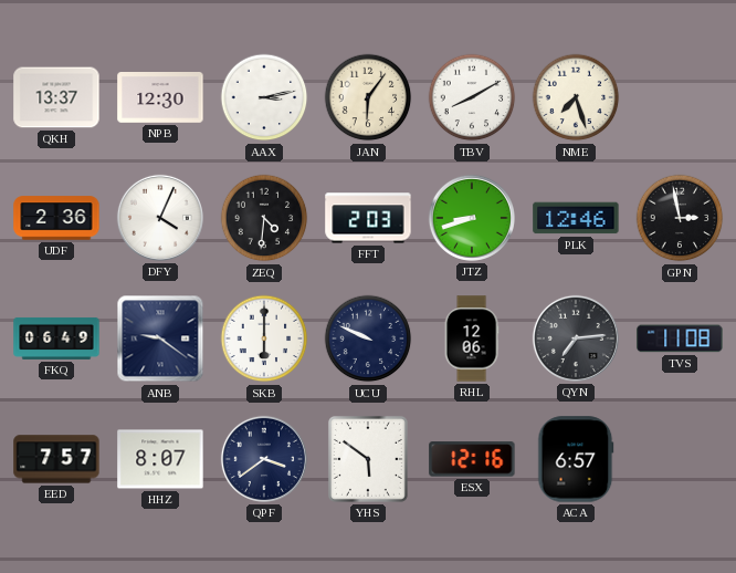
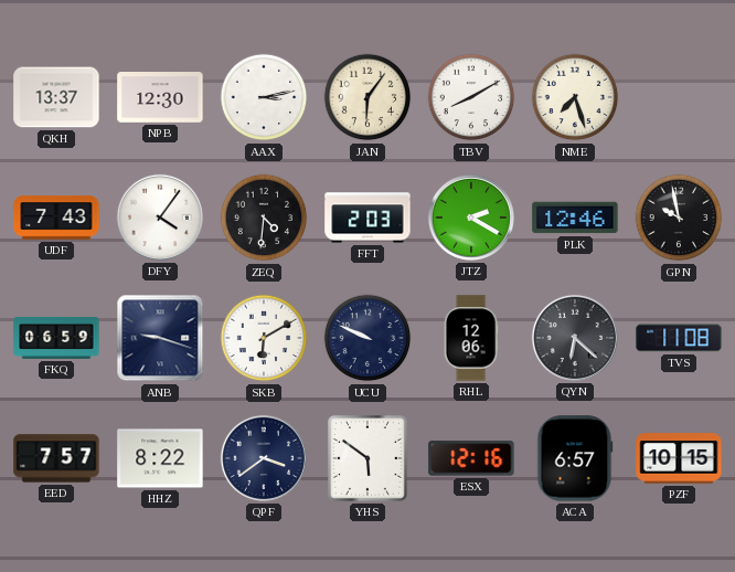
UDF: 2:36 -> 7:43
DFY: 4:04 -> 4:06
JTZ: 8:42 -> 2:20
GPN: 2:58 -> 9:58
FKQ: 06:49 -> 06:59
ANB: 9:21 -> 9:18
SKB: 6:00 -> 6:10
QYN: 7:14 -> 6:22
HHZ: 8:07 -> 8:22
PZF: none -> 10:15
